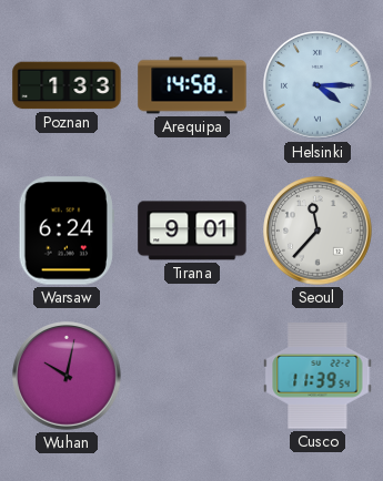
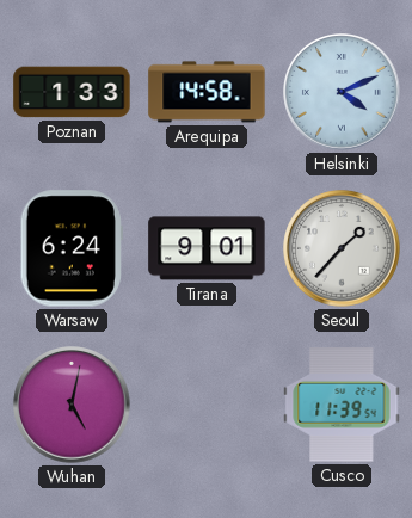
Helsinki: 4:15 -> 4:11
Seoul: 11:37 -> 1:37
Wuhan: 10:02 -> 5:02
